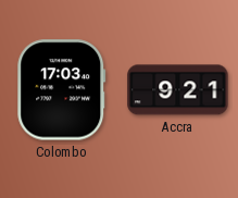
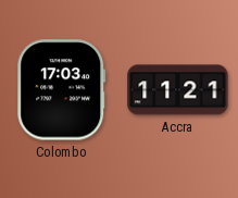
Accra: 9:21 -> 11:21
